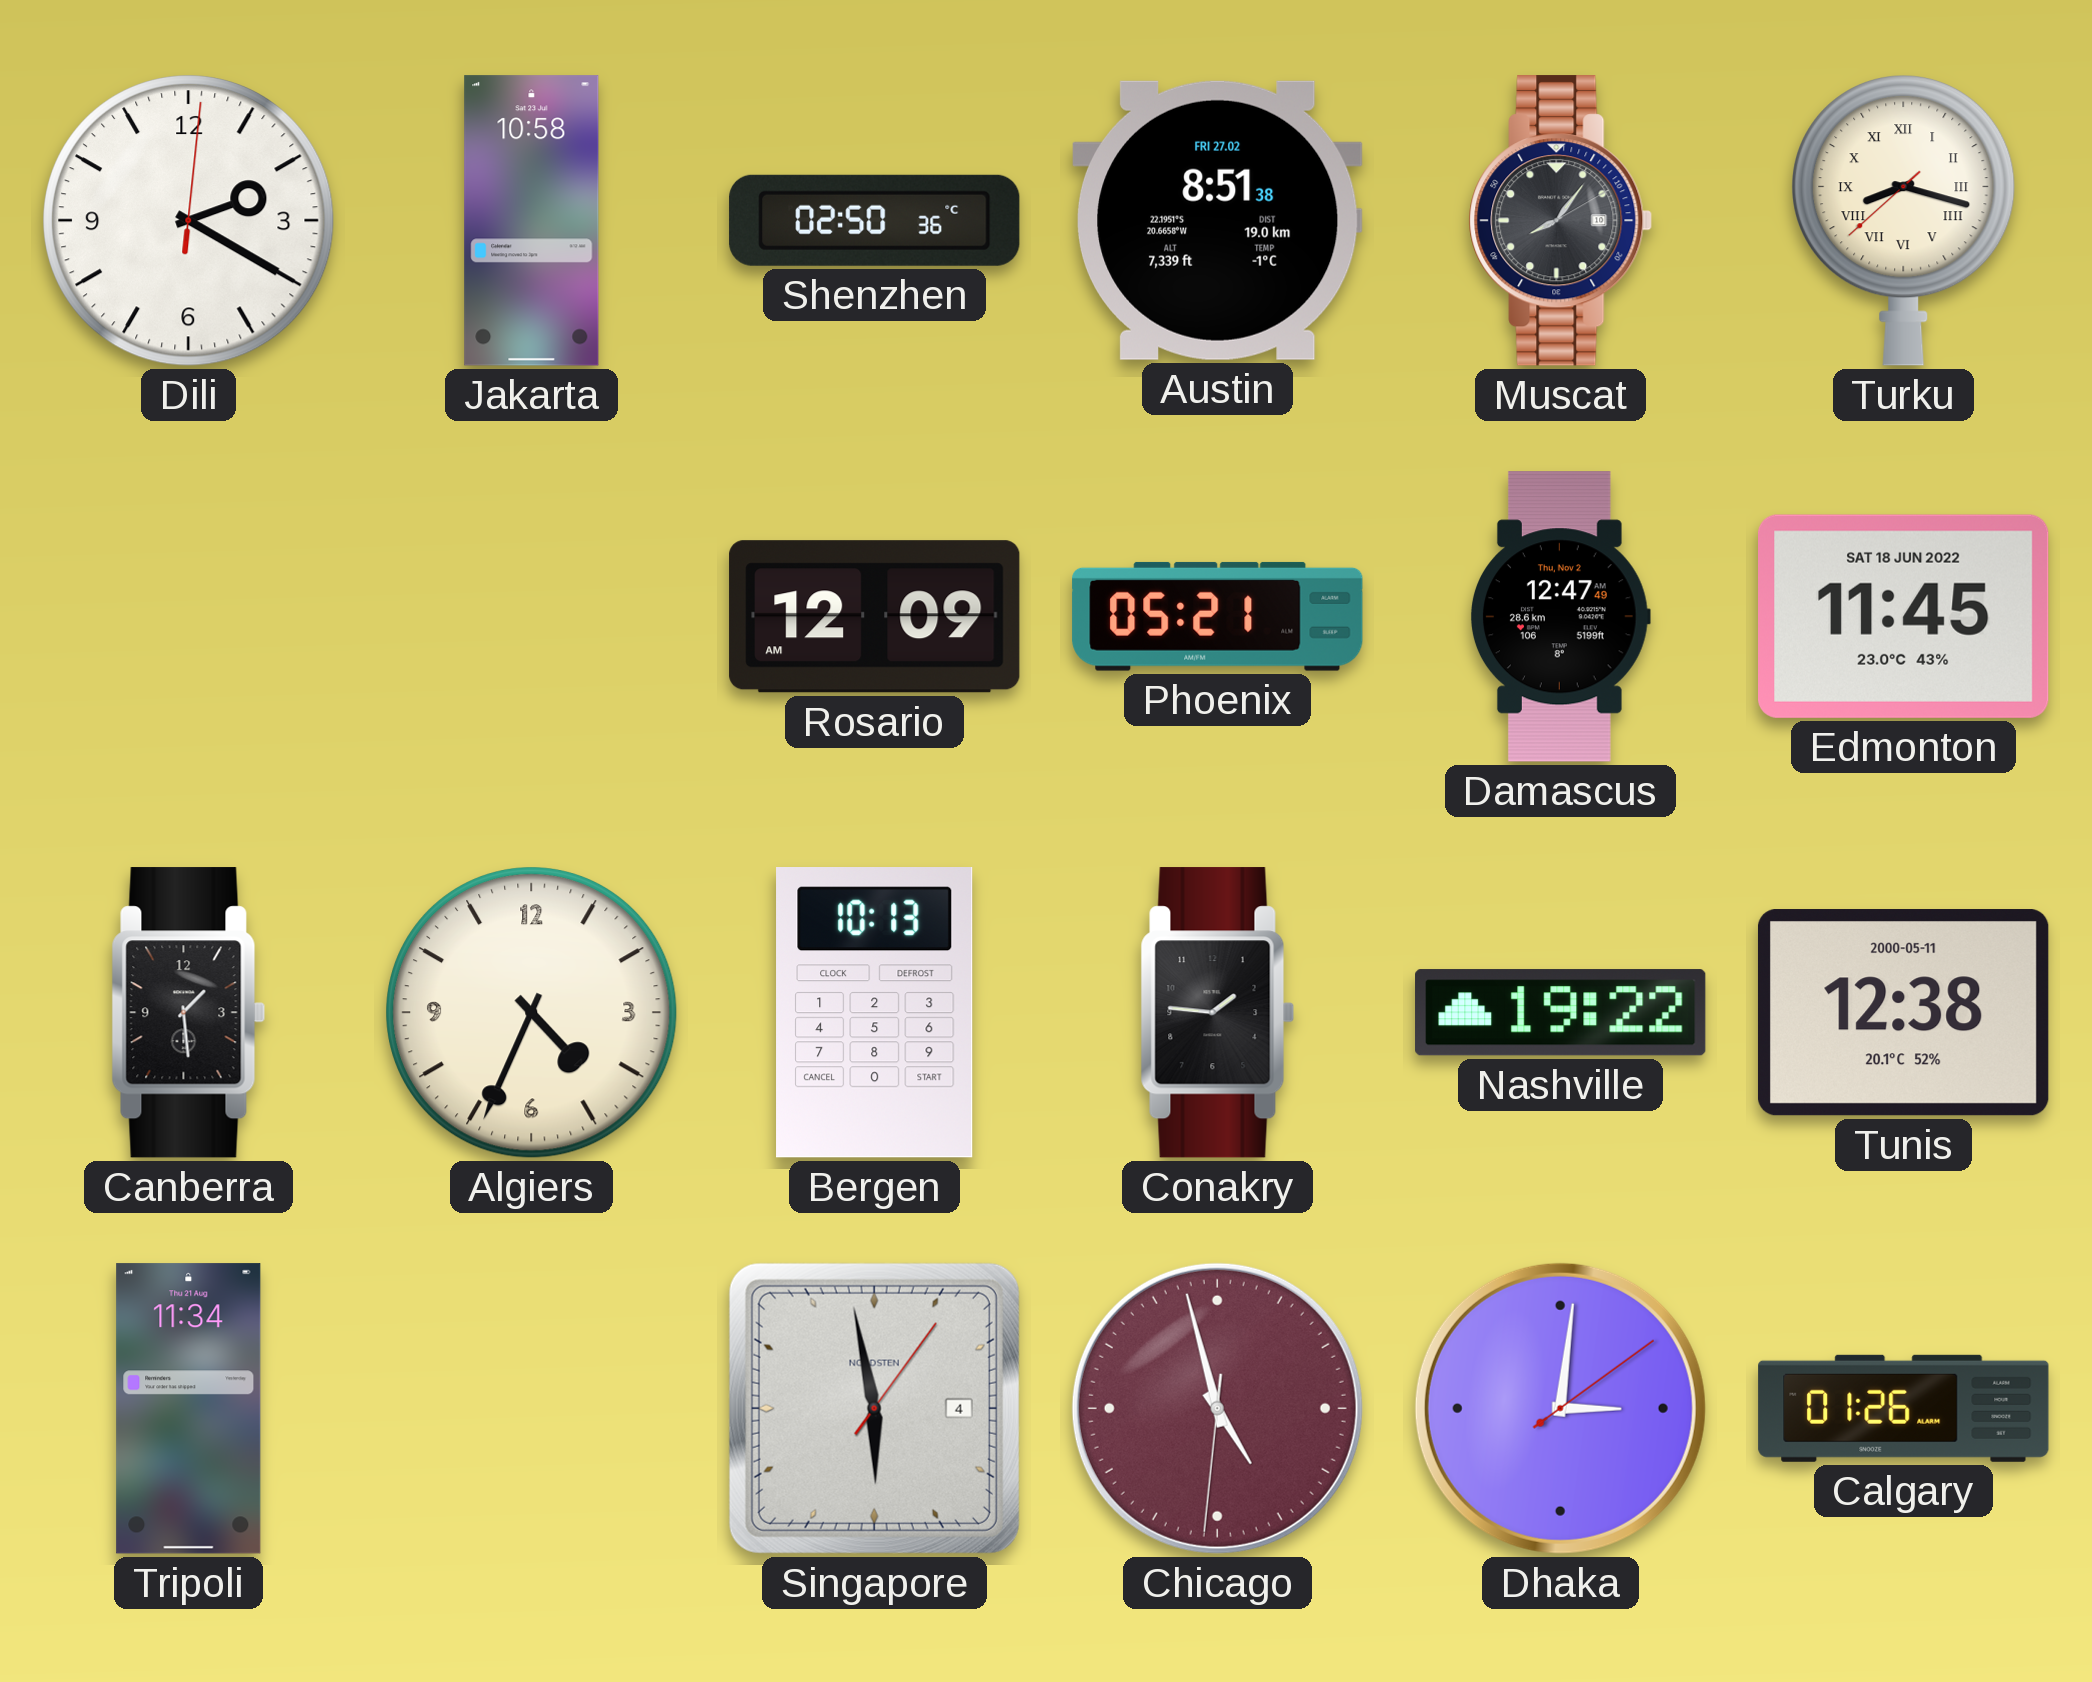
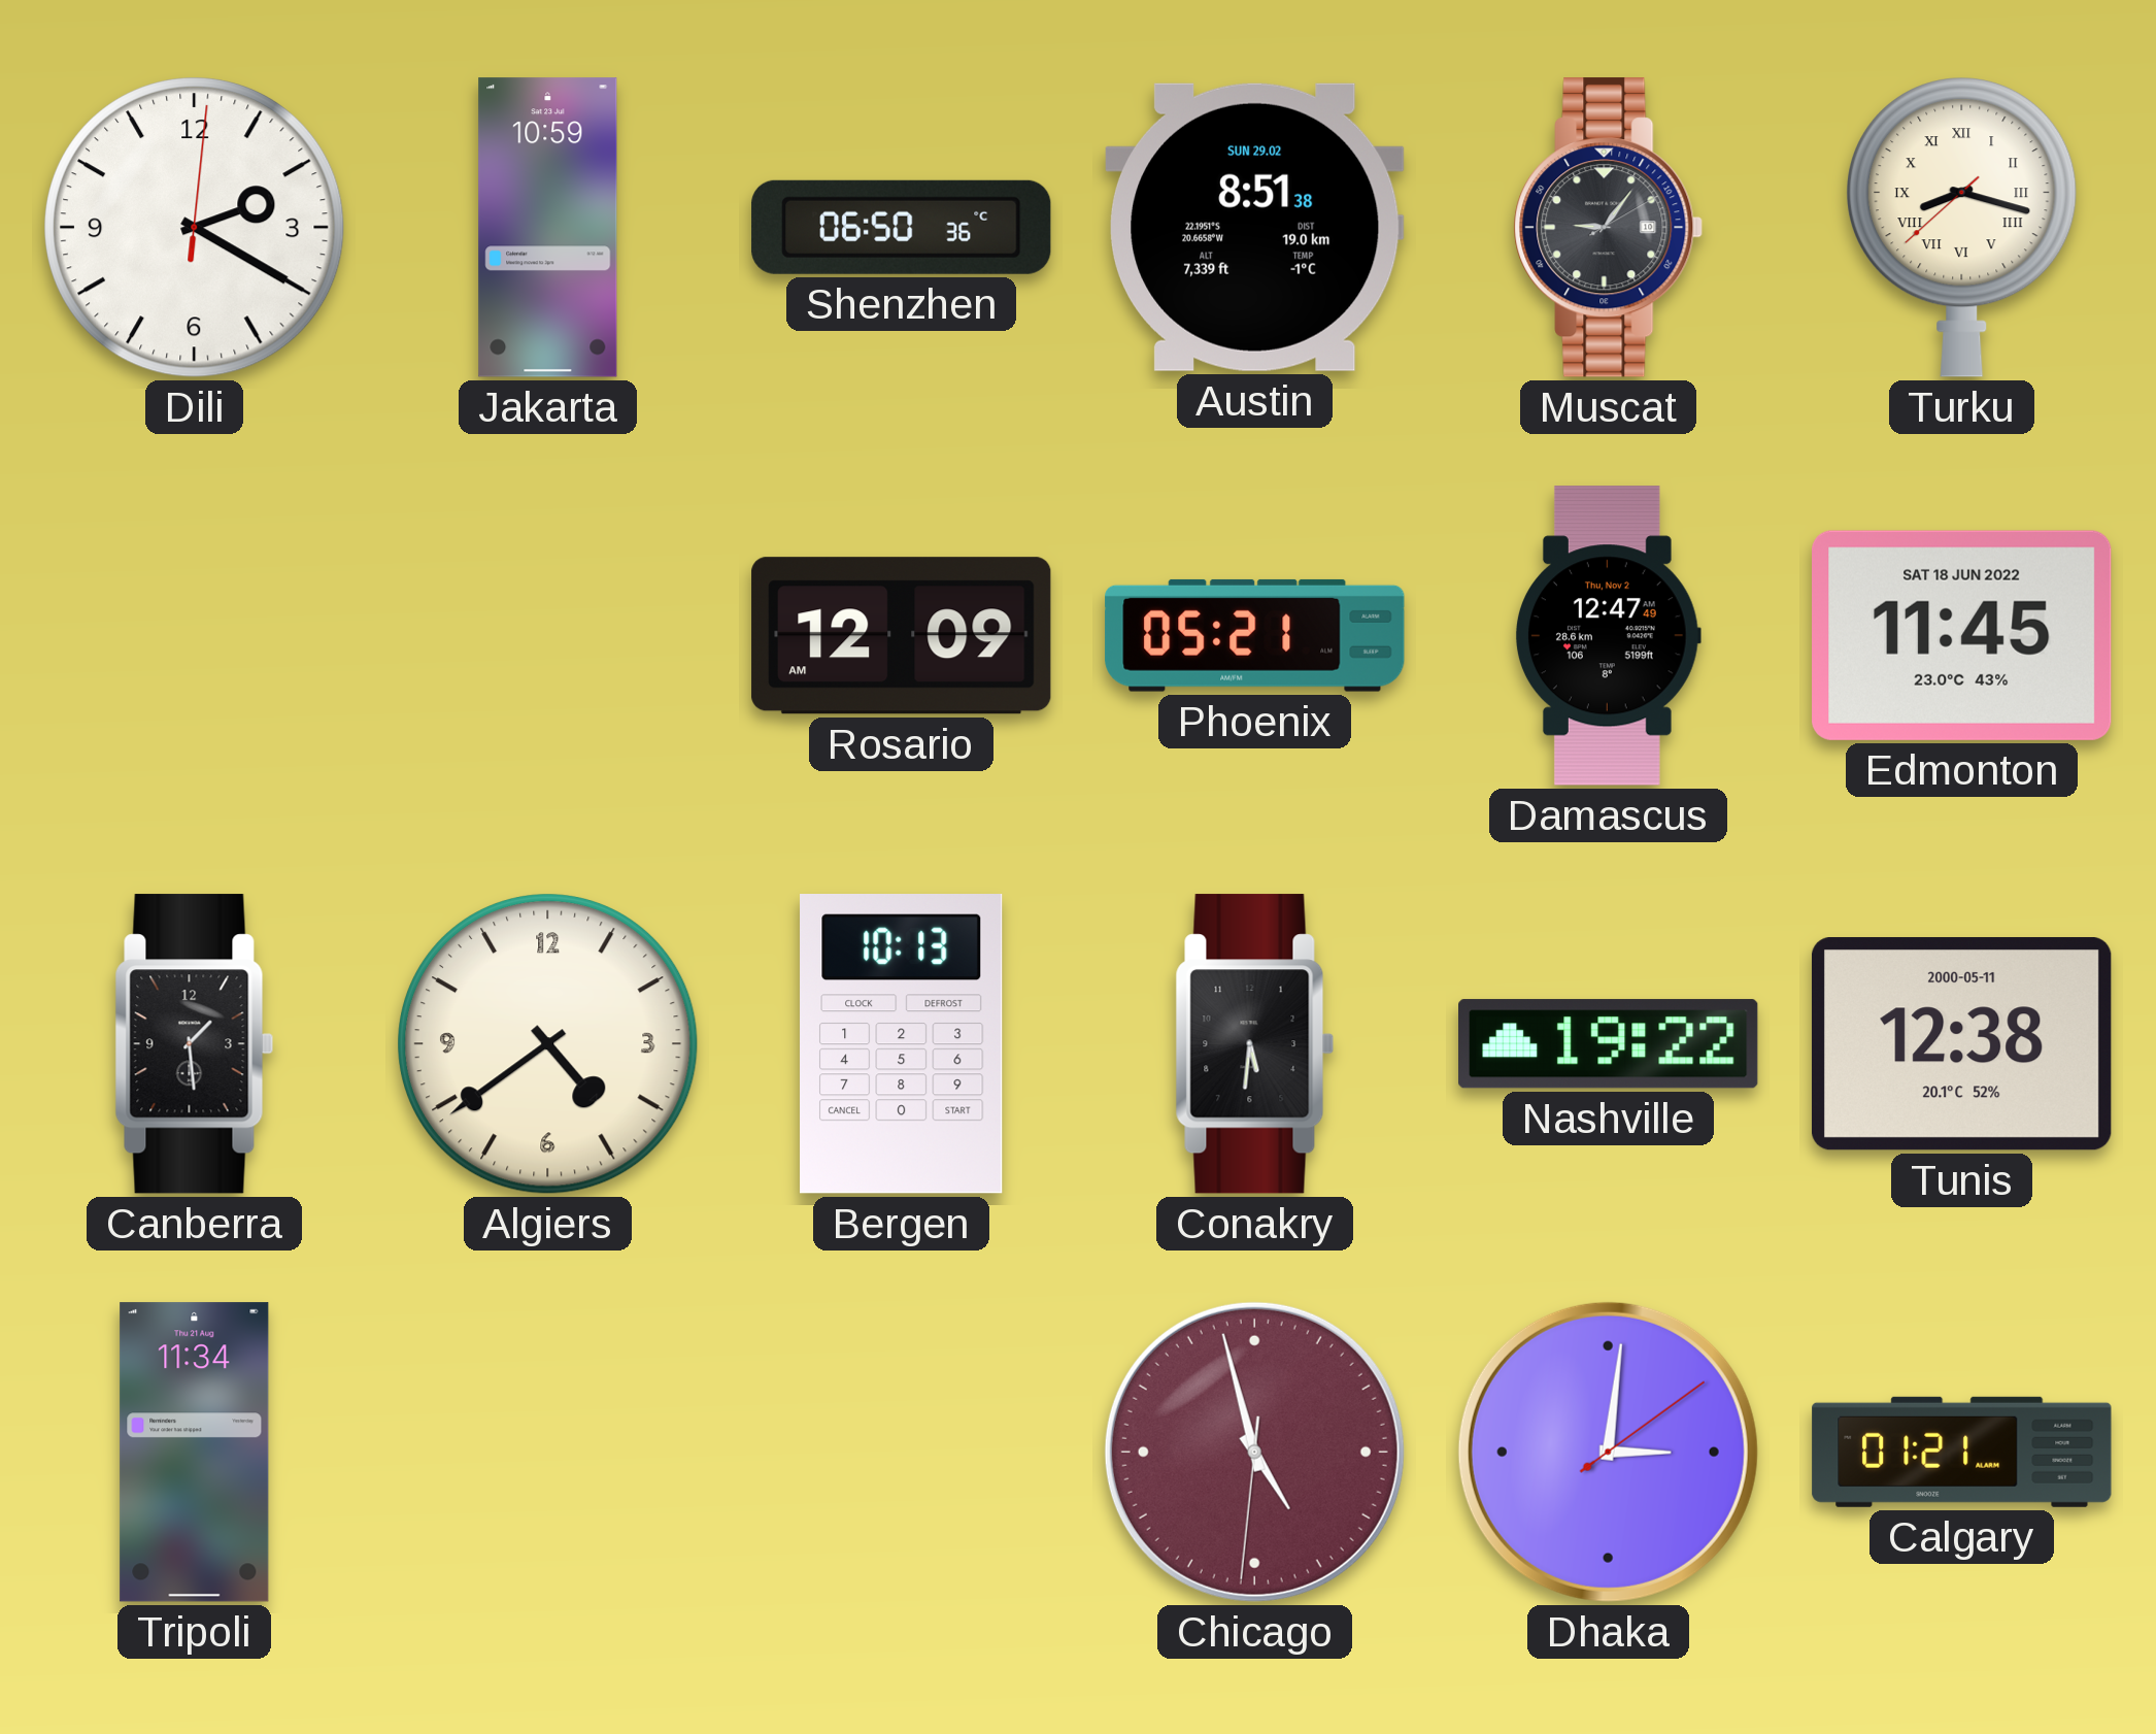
Jakarta: 10:58 -> 10:59
Shenzhen: 02:50 -> 06:50
Austin date: FRI 27.02 -> SUN 29.02
Muscat: 8:06 -> 9:06
Algiers: 4:34 -> 4:39
Conakry: 1:46 -> 5:31
Singapore: 5:58 -> none
Calgary: 01:26 -> 01:21
